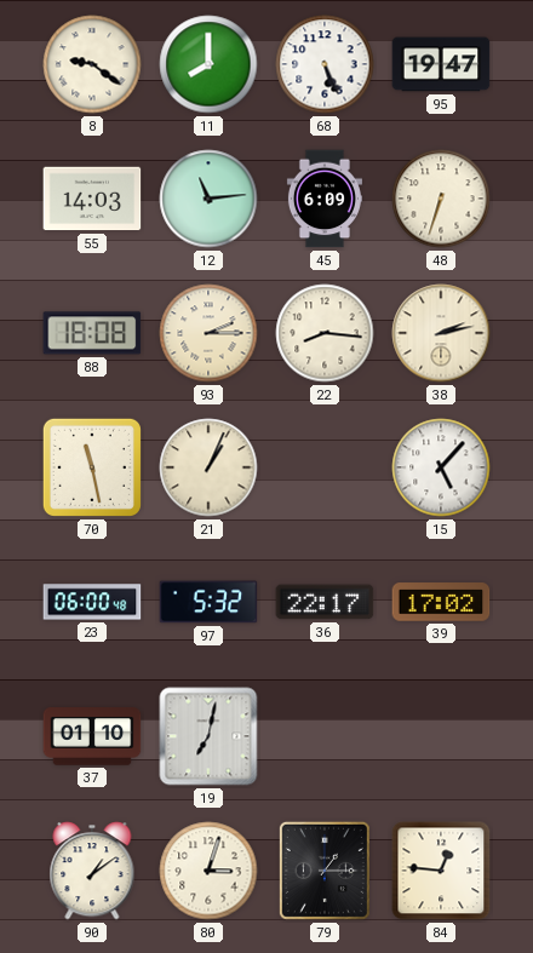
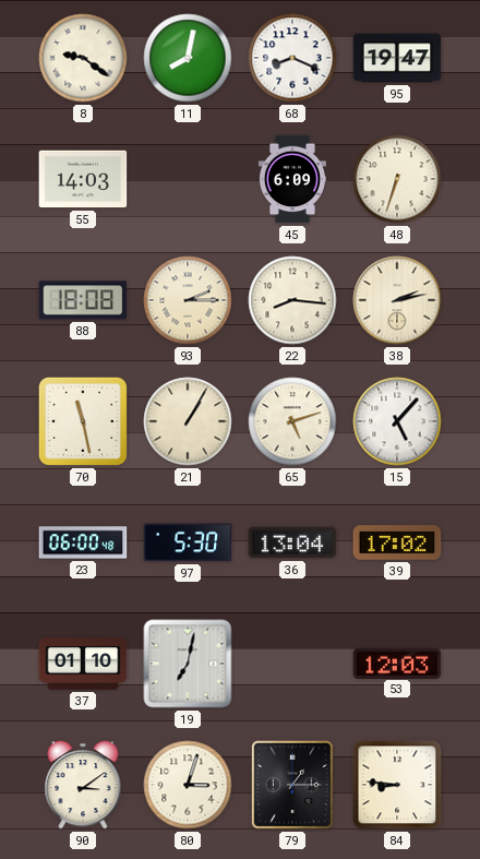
11: 8:00 -> 8:02
68: 5:26 -> 8:19
12: 11:14 -> none
21: 1:04 -> 1:05
65: none -> 5:12
97: 5:32 -> 5:30
36: 22:17 -> 13:04
53: none -> 12:03
90: 1:09 -> 3:09
84: 12:46 -> 8:46
